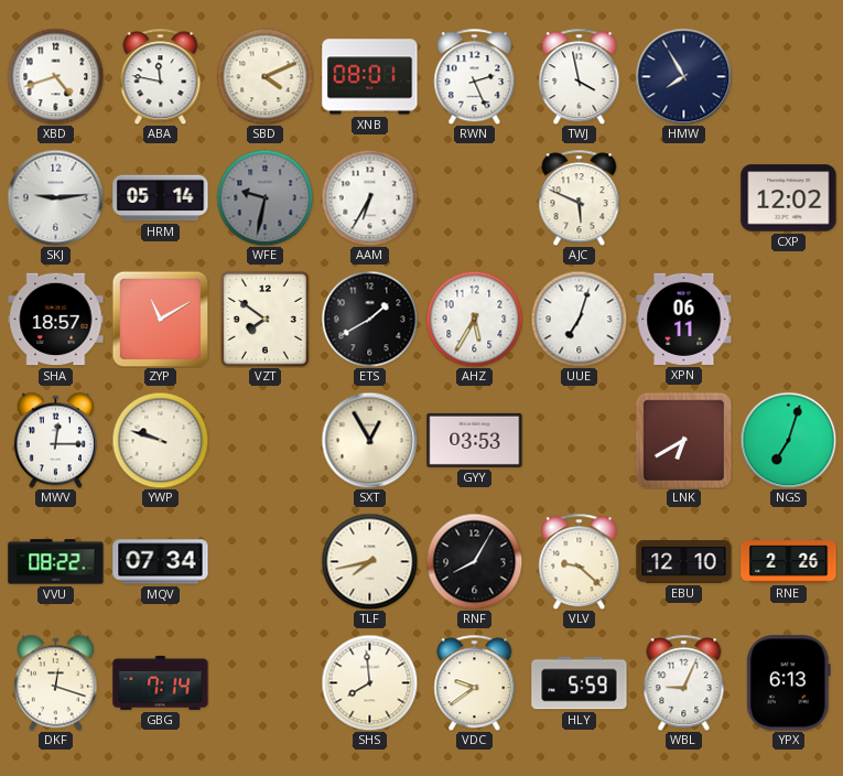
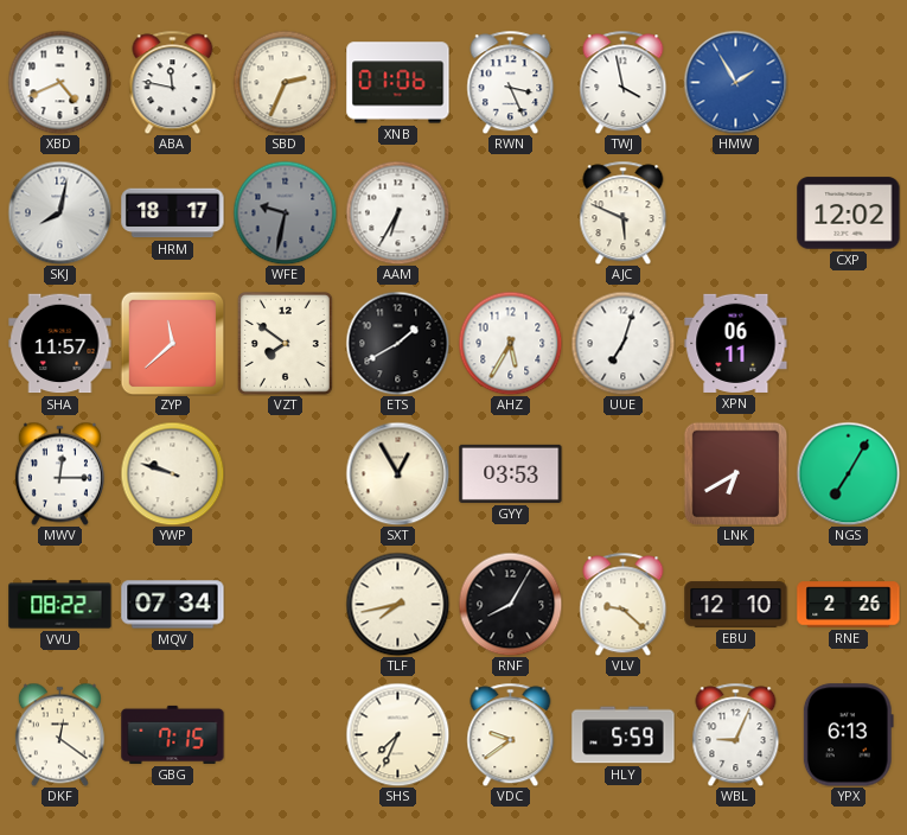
XBD: 4:42 -> 4:41
SBD: 4:11 -> 2:34
XNB: 08:01 -> 01:06
RWN: 2:26 -> 3:26
HMW: 7:55 -> 1:55
HMW dial: navy -> blue
SKJ: 9:14 -> 8:02
HRM: 05:14 -> 18:17
SHA: 18:57 -> 11:57
ZYP: 11:10 -> 11:38
NGS: 7:03 -> 7:05
DKF: 12:18 -> 12:21
GBG: 7:14 -> 7:15
SHS: 7:59 -> 7:34
